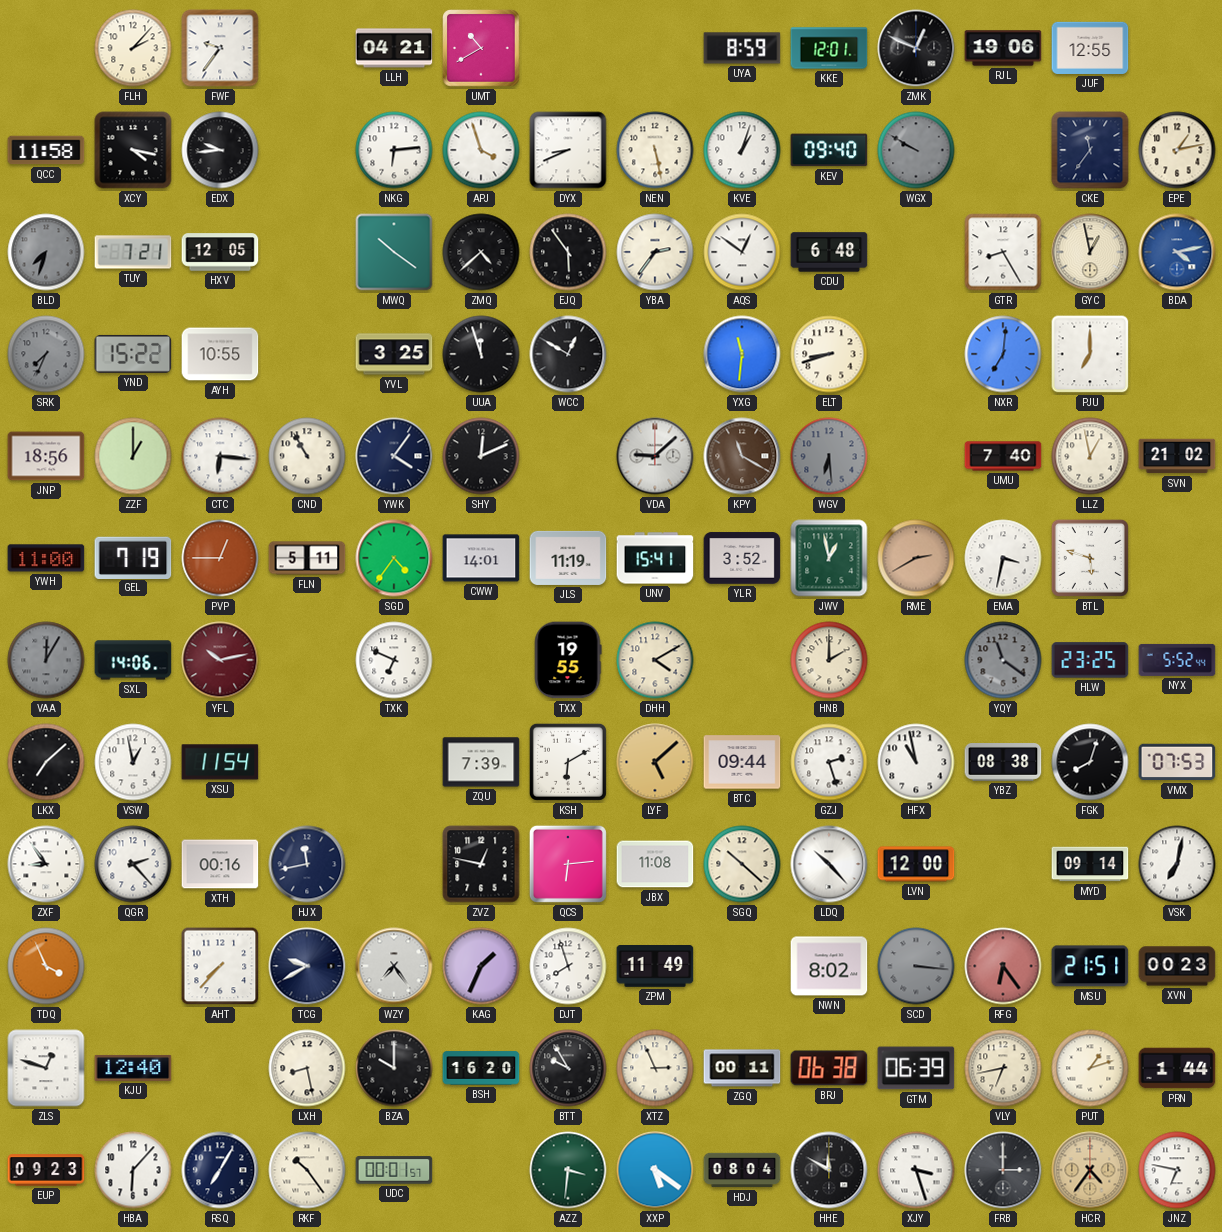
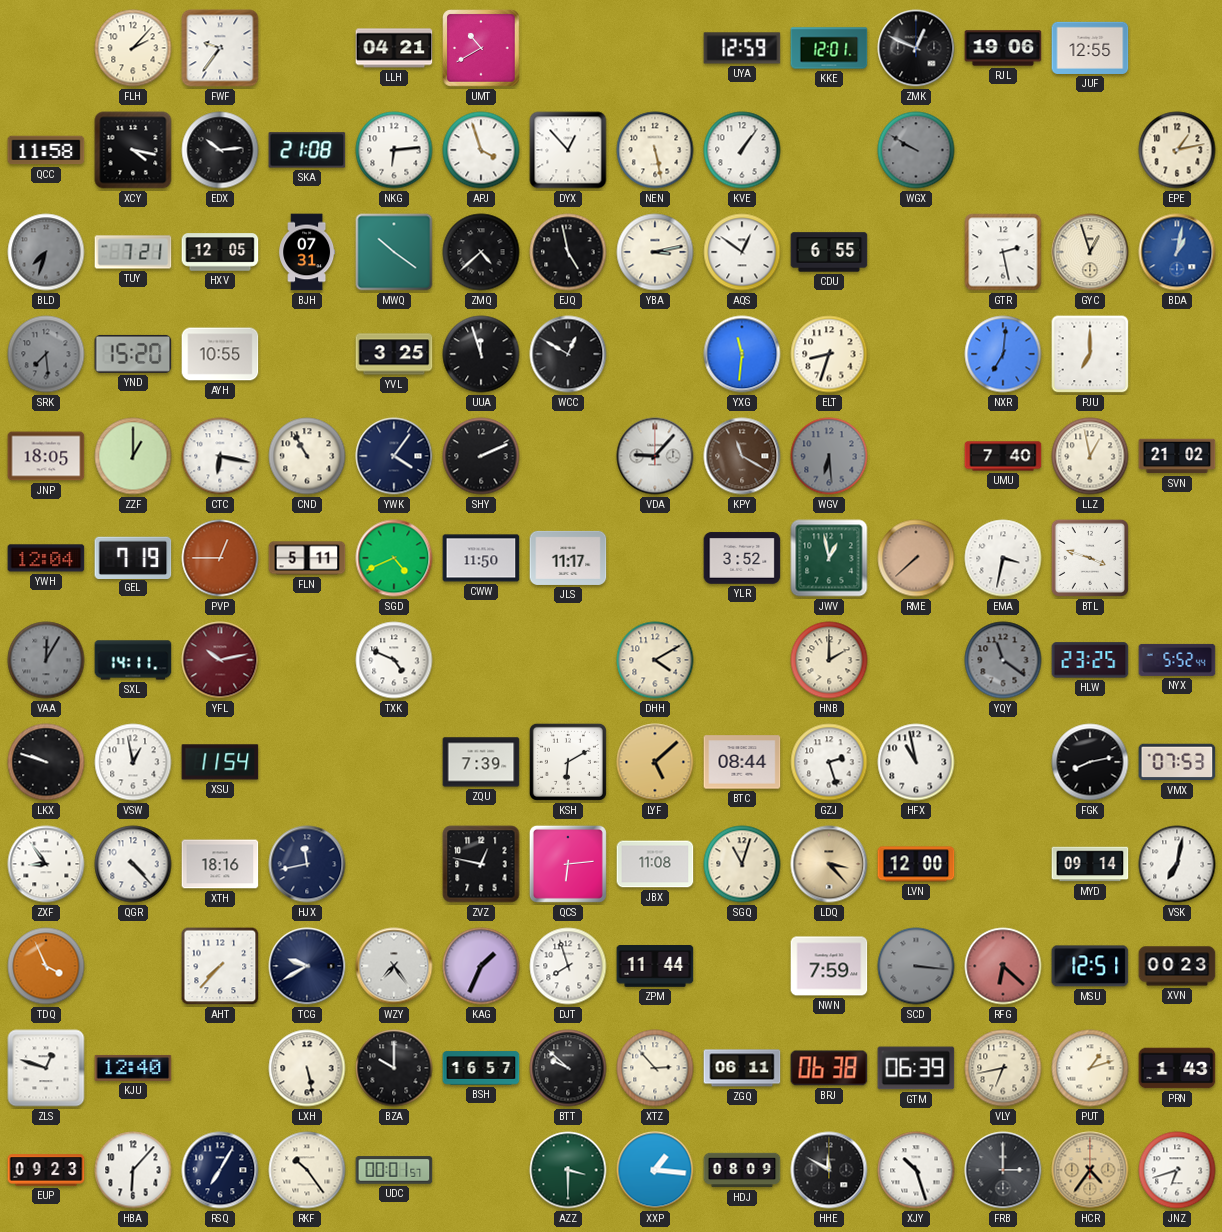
UYA: 8:59 -> 12:59
EDX: 9:44 -> 10:14
SKA: none -> 21:08
DYX: 8:41 -> 12:53
KVE: 1:03 -> 1:06
KEV: 09:40 -> none
CKE: 11:36 -> none
BJH: none -> 07:31
EJQ: 5:54 -> 4:58
YBA: 2:36 -> 3:13
CDU: 6:48 -> 6:55
GTR: 8:25 -> 2:28
GYC: 12:58 -> 12:57
BDA: 4:13 -> 1:02
SRK: 7:34 -> 7:29
YND: 15:22 -> 15:20
ELT: 8:42 -> 8:33
JNP: 18:56 -> 18:05
CTC: 6:16 -> 6:17
SHY: 12:11 -> 2:11
VDA: 9:08 -> 9:07
YWH: 11:00 -> 12:04
SGD: 4:36 -> 4:41
CWW: 14:01 -> 11:50
JLS: 11:19 -> 11:17
UNV: 15:41 -> none
RME: 2:40 -> 7:38
BTL: 5:48 -> 3:48
SXL: 14:06 -> 14:11
TXK: 6:49 -> 4:49
TXX: 19:55 -> none
LKX: 7:08 -> 9:48
BTC: 09:44 -> 08:44
YBZ: 08:38 -> none
FGK: 8:03 -> 8:13
QGR: 2:23 -> 4:23
XTH: 00:16 -> 18:16
SGQ: 10:22 -> 11:03
LDQ: 10:23 -> 3:23
LDQ dial: white -> champagne
ZPM: 11:49 -> 11:44
NWN: 8:02 -> 7:59
RFG: 6:24 -> 6:22
MSU: 21:51 -> 12:51
LXH: 8:28 -> 5:28
BSH: 16:20 -> 16:57
BTT: 9:55 -> 9:52
XTZ: 2:56 -> 2:53
ZGQ: 00:11 -> 06:11
PRN: 1:44 -> 1:43
AZZ: 3:31 -> 3:30
XXP: 5:21 -> 1:16
HDJ: 08:04 -> 08:09
XJY: 3:27 -> 10:27
JNZ: 6:47 -> 6:42
